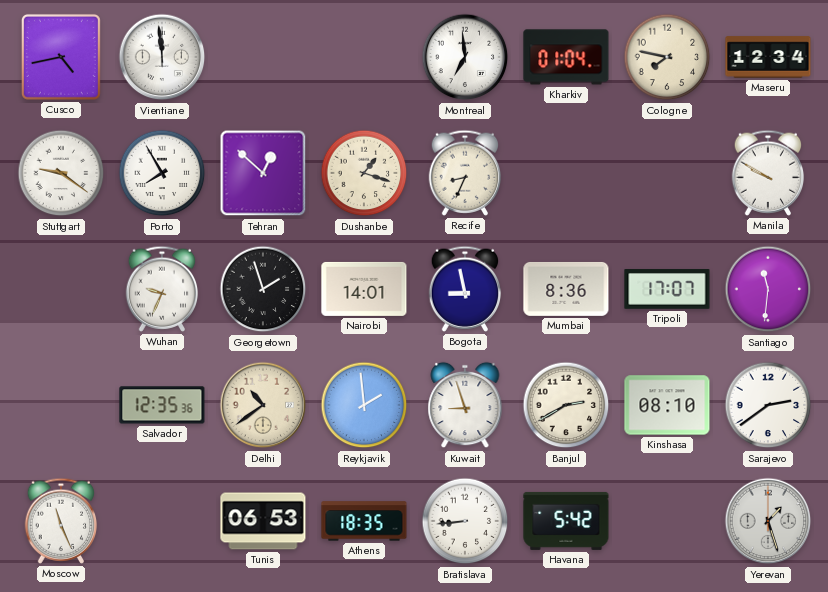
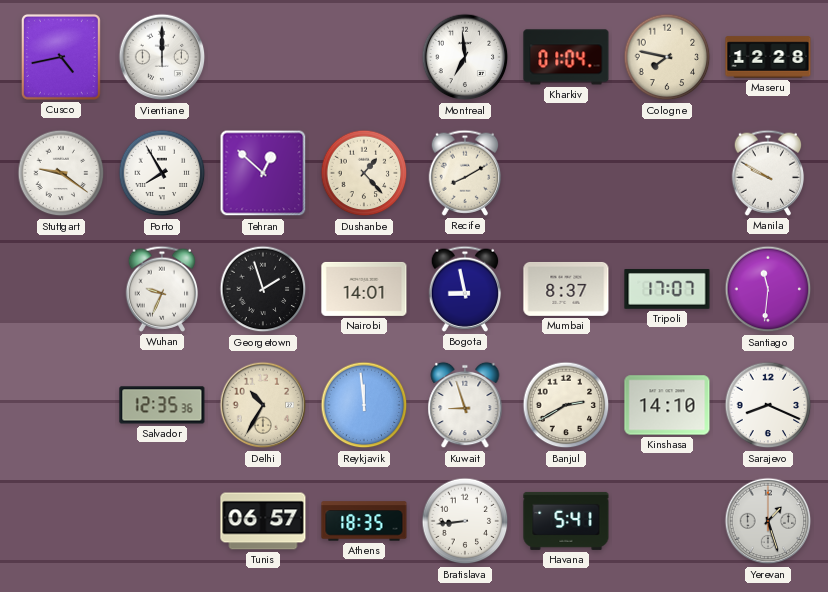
Vientiane: 11:59 -> 12:00
Maseru: 12:34 -> 12:28
Dushanbe: 1:18 -> 1:23
Recife: 8:34 -> 8:10
Mumbai: 8:36 -> 8:37
Delhi: 10:39 -> 10:35
Reykjavik: 1:59 -> 11:59
Kinshasa: 08:10 -> 14:10
Sarajevo: 2:39 -> 8:19
Moscow: 11:26 -> none
Tunis: 06:53 -> 06:57
Havana: 5:42 -> 5:41
